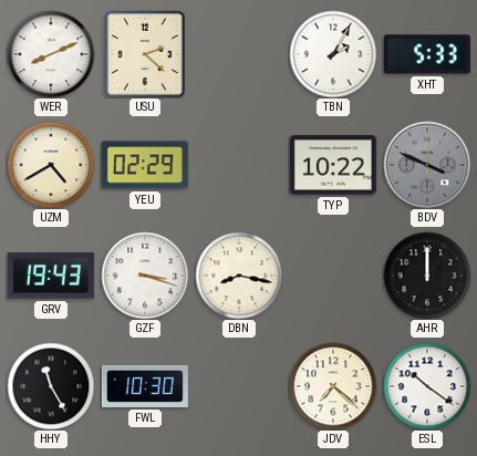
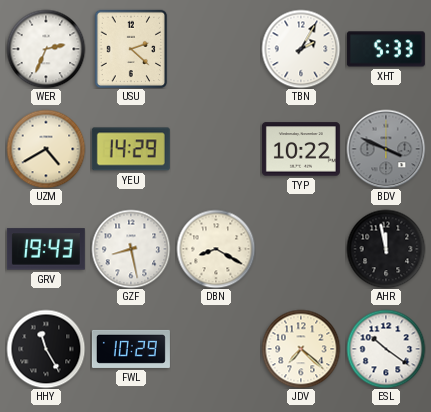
WER: 8:11 -> 2:34
YEU: 02:29 -> 14:29
GZF: 3:18 -> 8:28
DBN: 8:17 -> 8:20
AHR: 12:00 -> 11:58
FWL: 10:30 -> 10:29
